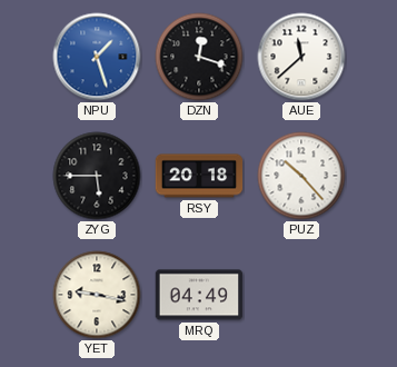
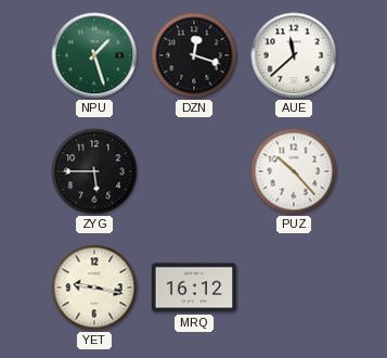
NPU dial: blue -> green
RSY: 20:18 -> none
MRQ: 04:49 -> 16:12
